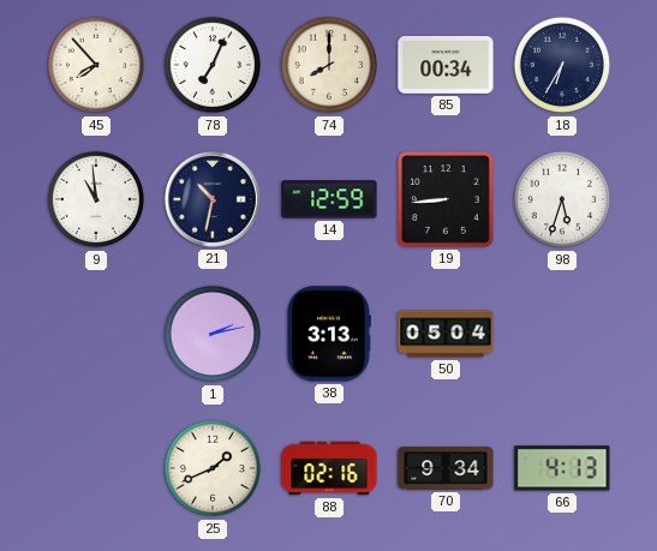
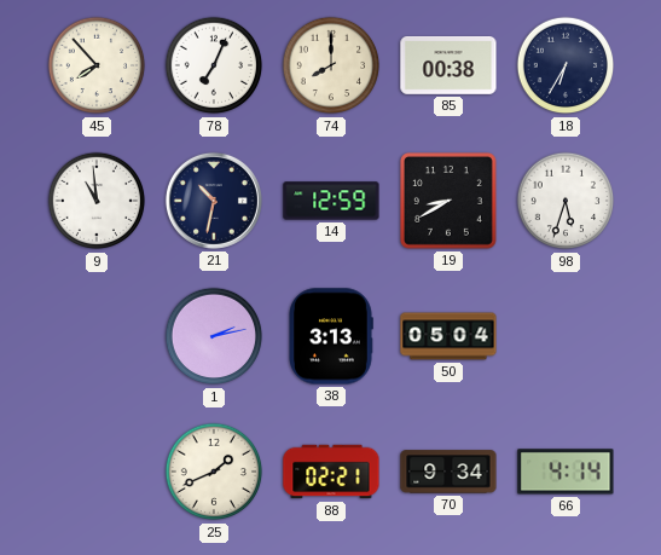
85: 00:34 -> 00:38
19: 8:44 -> 8:40
88: 02:16 -> 02:21
66: 4:13 -> 4:14
